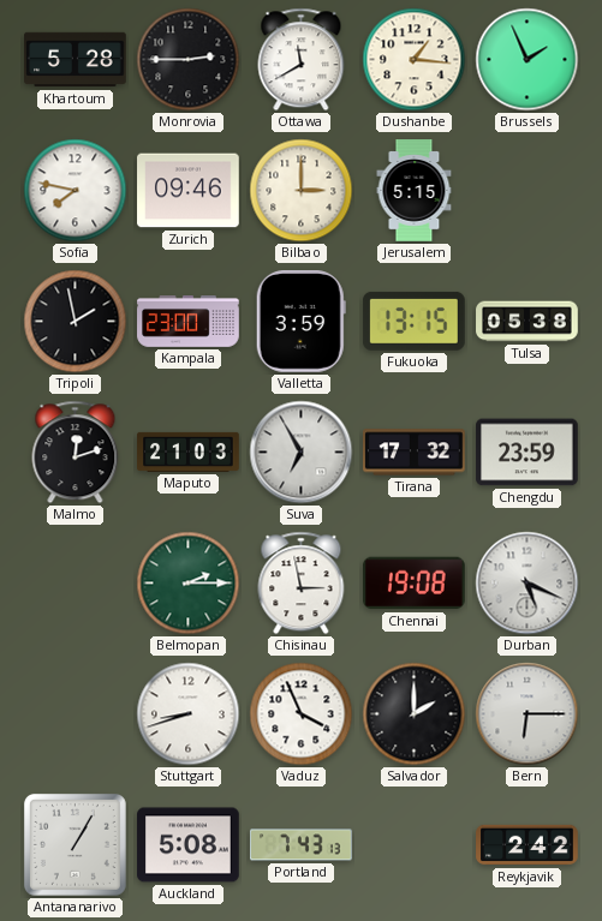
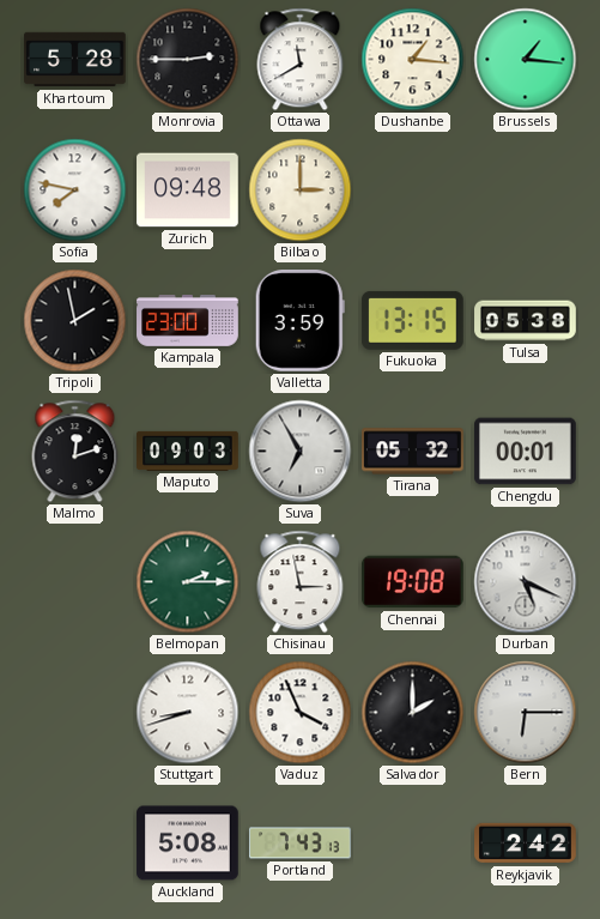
Brussels: 1:56 -> 1:16
Zurich: 09:46 -> 09:48
Jerusalem: 5:15 -> none
Maputo: 21:03 -> 09:03
Tirana: 17:32 -> 05:32
Chengdu: 23:59 -> 00:01
Antananarivo: 1:05 -> none
